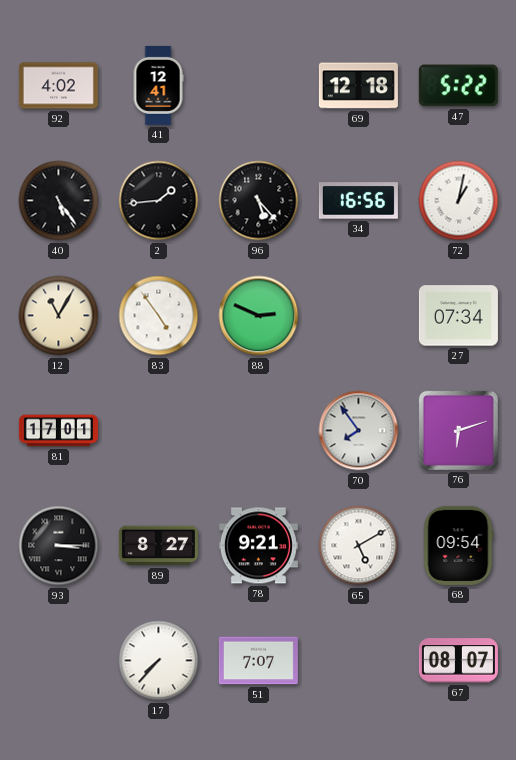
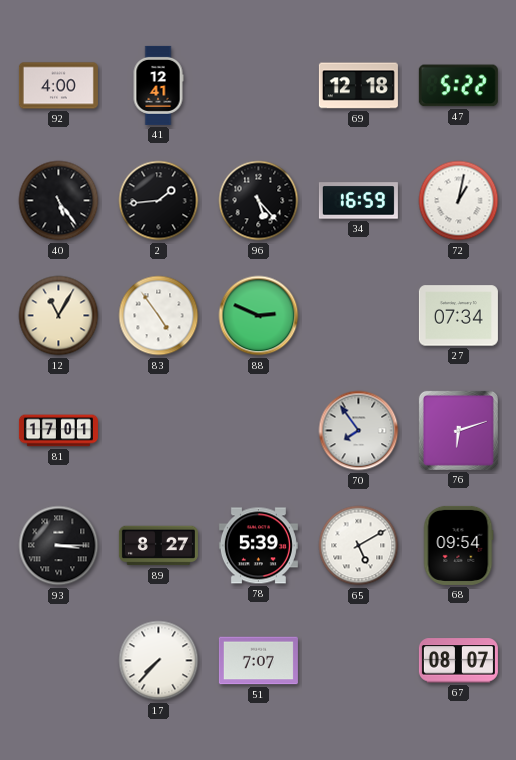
92: 4:02 -> 4:00
34: 16:56 -> 16:59
78: 9:21 -> 5:39
